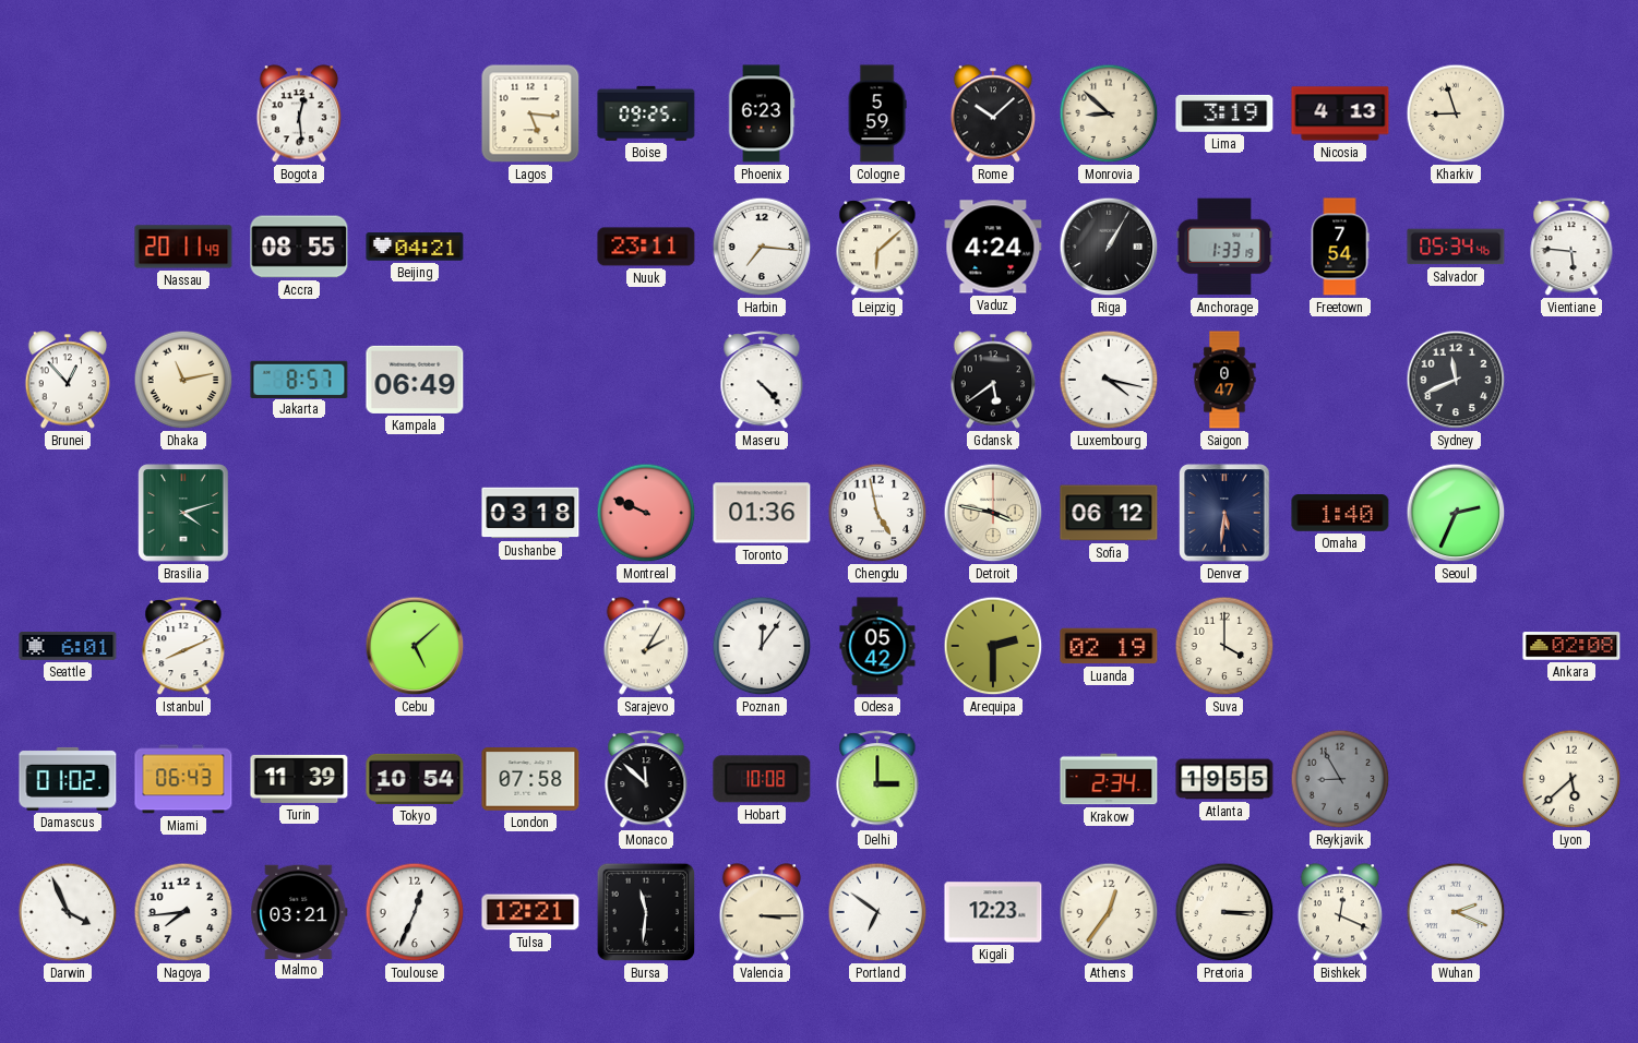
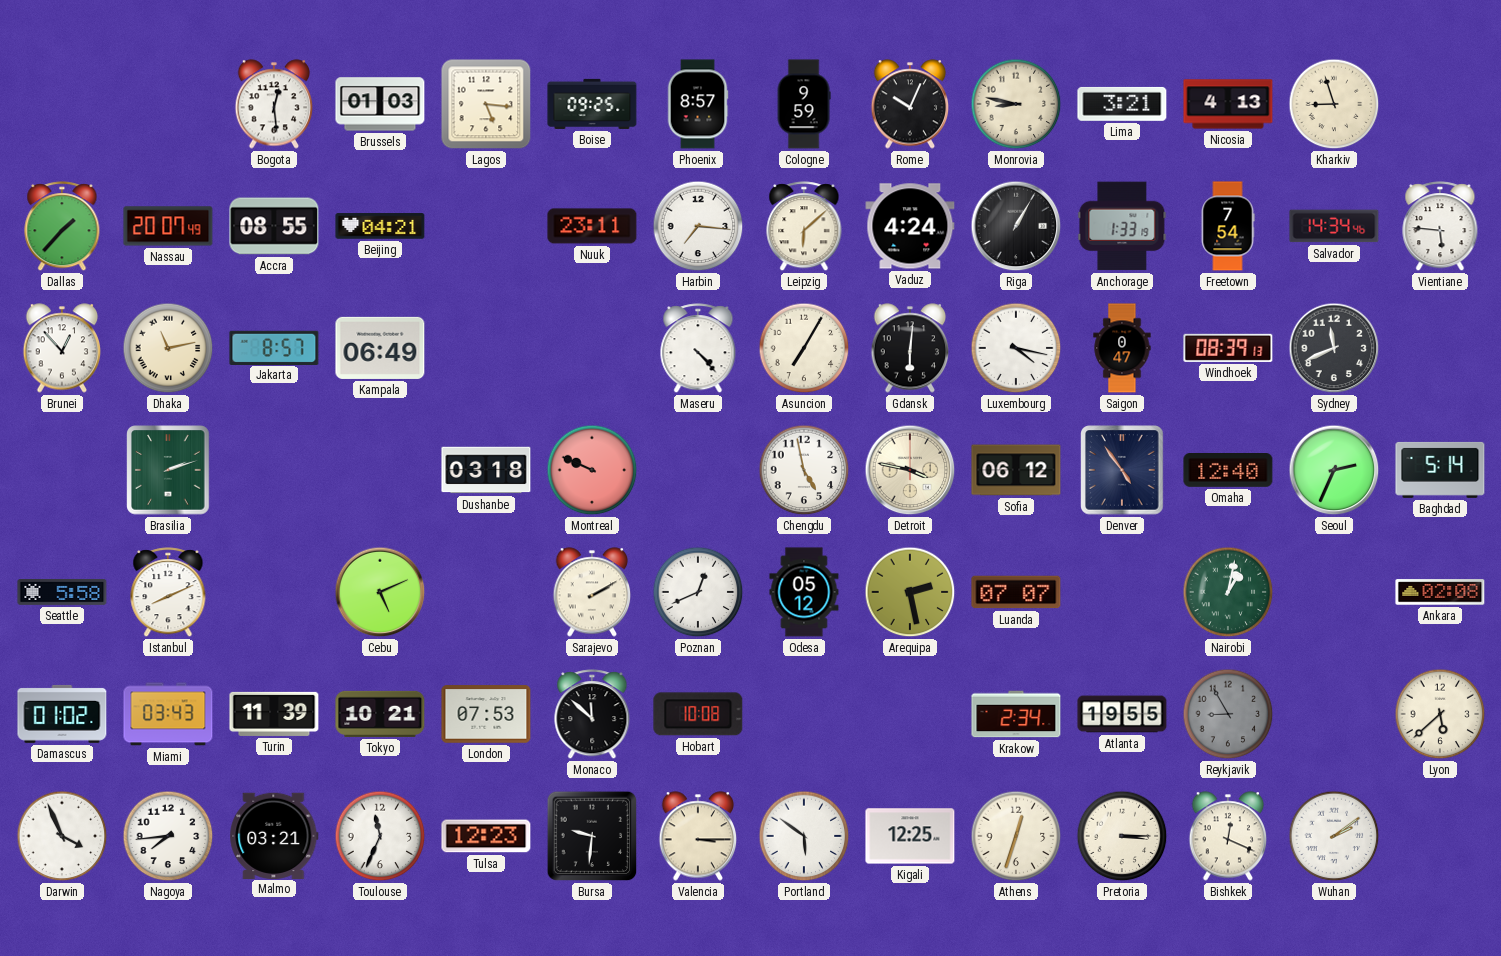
Brussels: none -> 01:03
Phoenix: 6:23 -> 8:57
Cologne: 5:59 -> 9:59
Rome: 10:08 -> 10:04
Monrovia: 8:52 -> 8:47
Lima: 3:19 -> 3:21
Dallas: none -> 1:37
Nassau: 20:11 -> 20:07
Salvador: 05:34 -> 14:34
Asuncion: none -> 7:05
Gdansk: 5:39 -> 6:01
Windhoek: none -> 08:39
Brasilia: 4:12 -> 2:12
Toronto: 01:36 -> none
Denver: 5:31 -> 4:54
Omaha: 1:40 -> 12:40
Baghdad: none -> 5:14
Seattle: 6:01 -> 5:58
Cebu: 5:08 -> 5:11
Sarajevo: 2:05 -> 2:10
Poznan: 12:06 -> 12:41
Odesa: 05:42 -> 05:12
Arequipa: 2:30 -> 2:28
Luanda: 02:19 -> 07:07
Suva: 4:00 -> none
Nairobi: none -> 1:02
Miami: 06:43 -> 03:43
Tokyo: 10:54 -> 10:21
London: 07:58 -> 07:53
Delhi: 3:00 -> none
Toulouse: 12:34 -> 11:34
Tulsa: 12:21 -> 12:23
Bursa: 11:31 -> 9:31
Portland: 6:51 -> 5:51
Kigali: 12:23 -> 12:25
Athens: 12:36 -> 12:33
Wuhan: 2:19 -> 2:09
